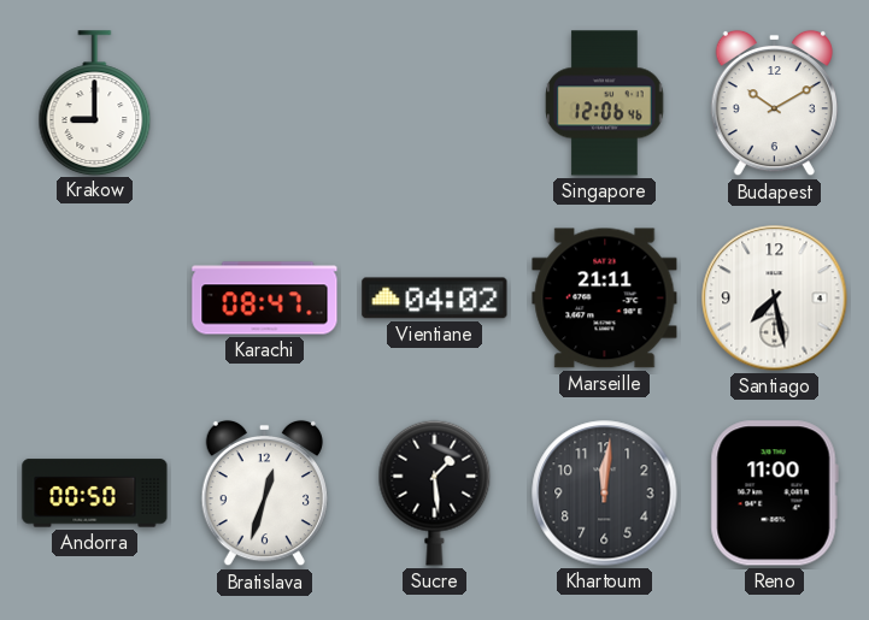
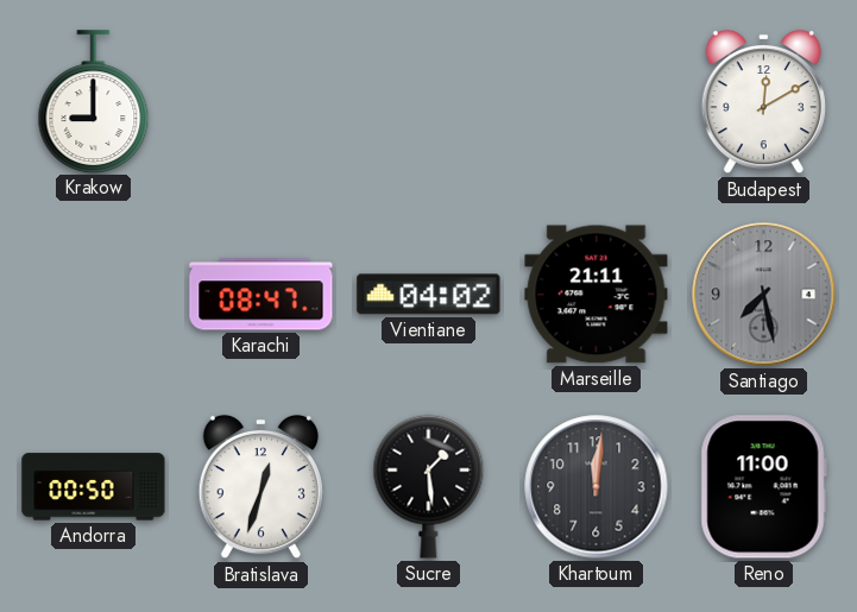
Singapore: 12:06 -> none
Budapest: 10:10 -> 12:10
Santiago dial: white -> grey
